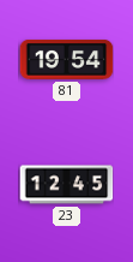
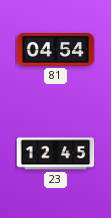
81: 19:54 -> 04:54
